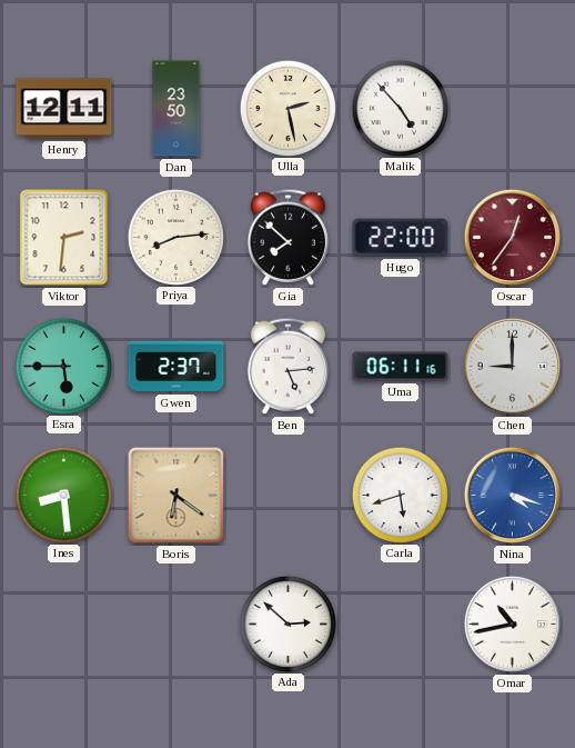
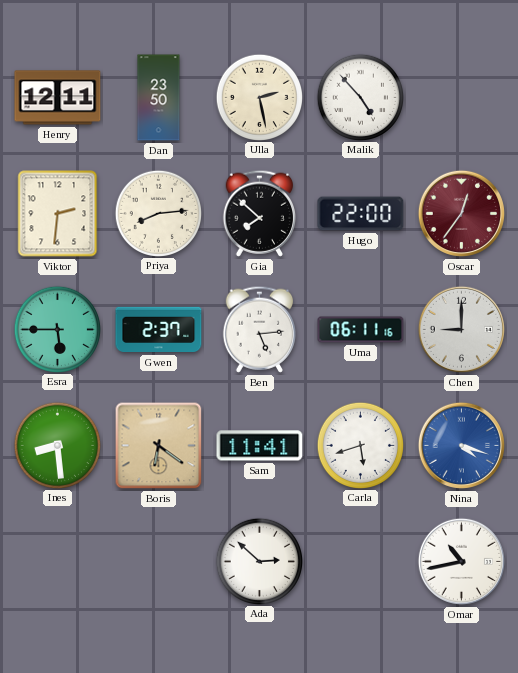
Sam: none -> 11:41
